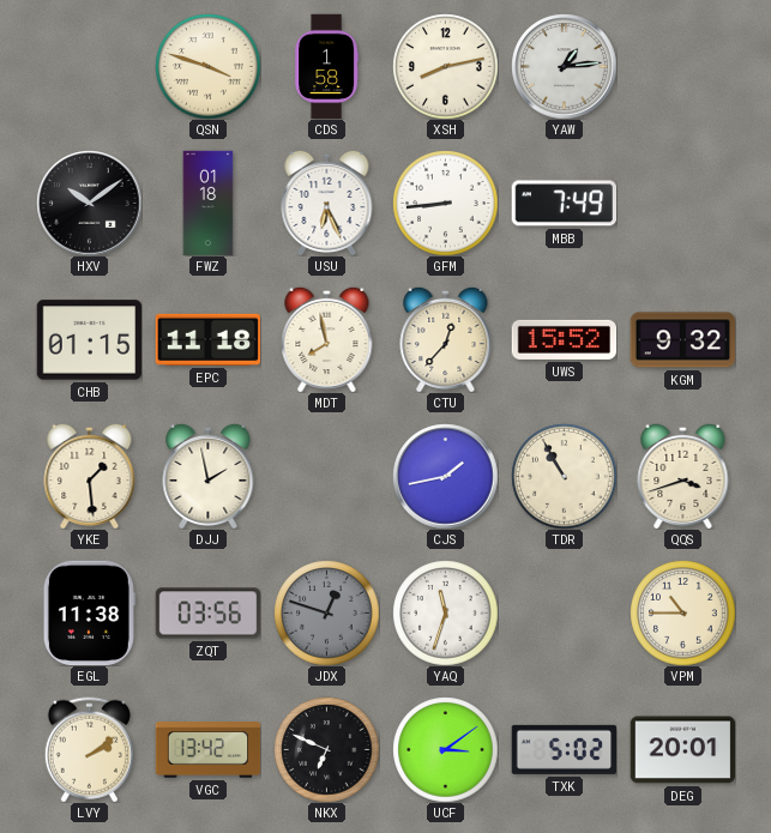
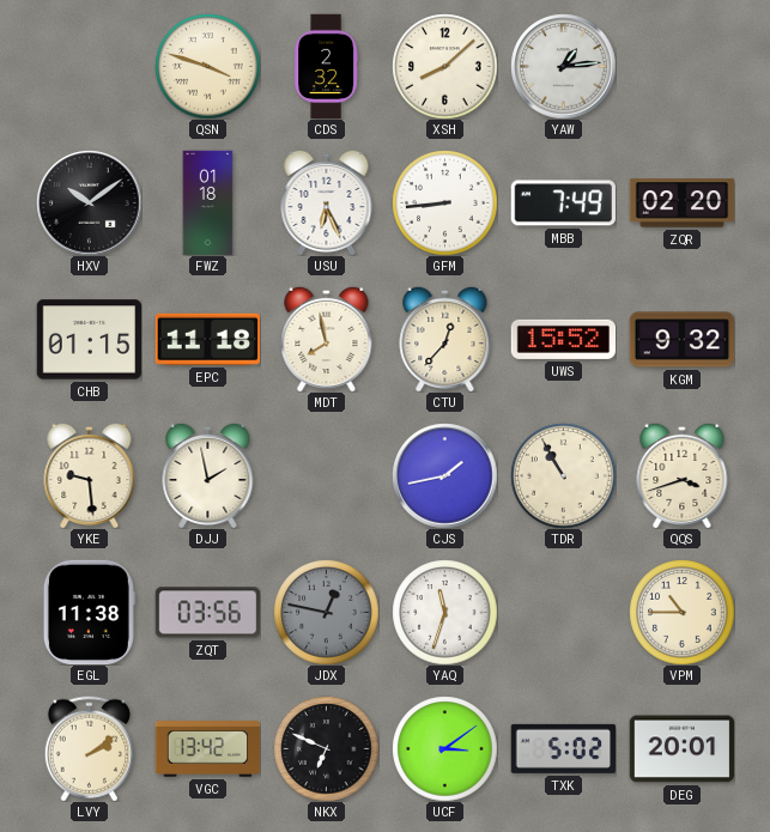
CDS: 1:58 -> 2:32
XSH: 8:13 -> 8:08
ZQR: none -> 02:20
YKE: 1:29 -> 9:29
JDX: 12:48 -> 12:47
